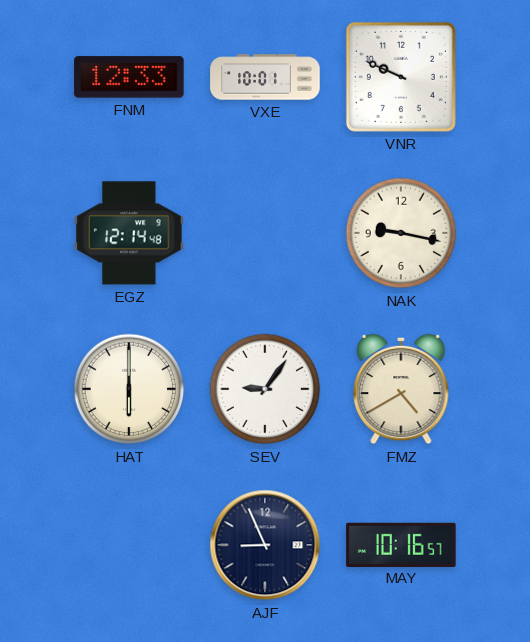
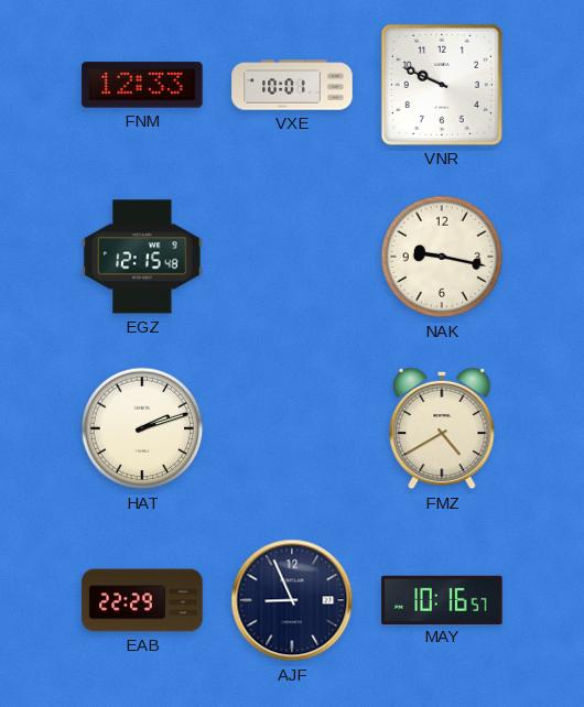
EGZ: 12:14 -> 12:15
HAT: 6:00 -> 2:12
SEV: 9:06 -> none
EAB: none -> 22:29
